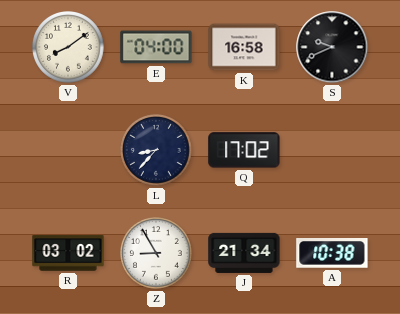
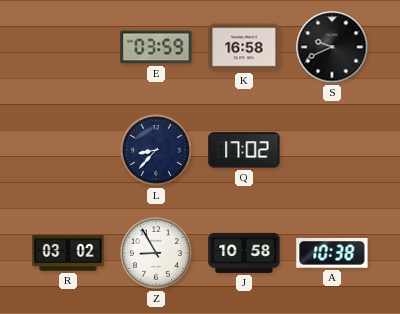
V: 8:09 -> none
E: 04:00 -> 03:59
J: 21:34 -> 10:58
